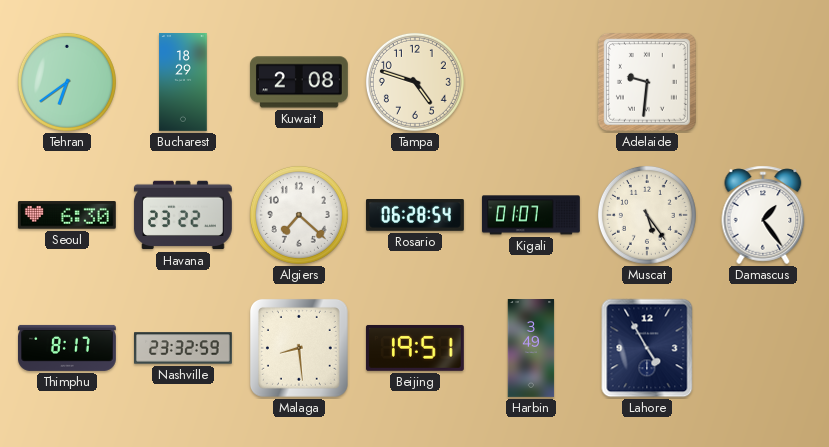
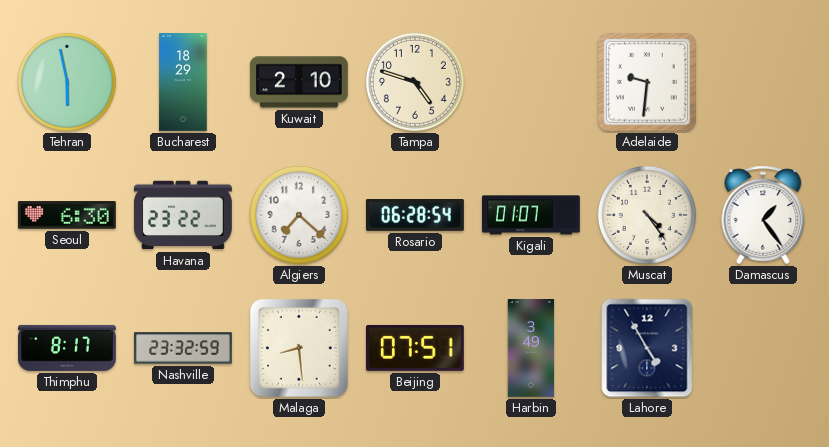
Tehran: 6:39 -> 5:58
Kuwait: 2:08 -> 2:10
Muscat: 5:24 -> 4:24
Beijing: 19:51 -> 07:51
